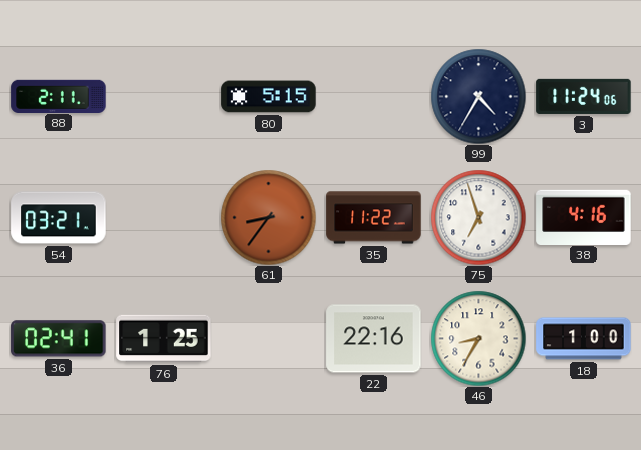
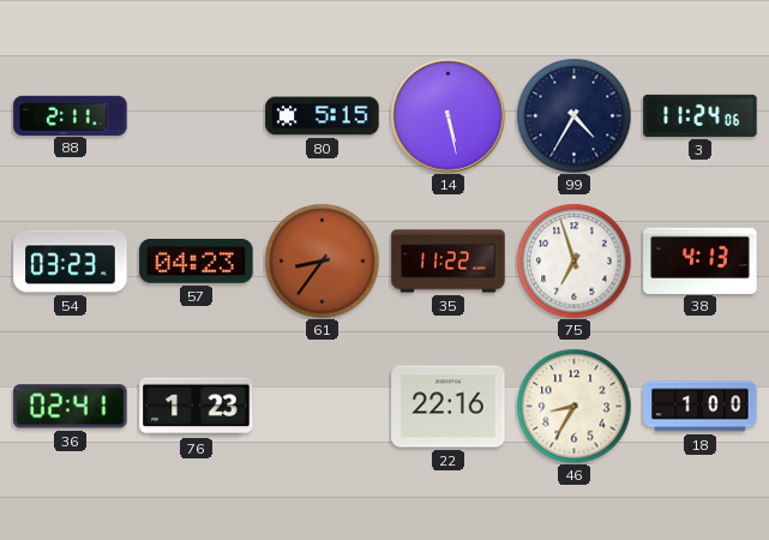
14: none -> 5:28
54: 03:21 -> 03:23
57: none -> 04:23
38: 4:16 -> 4:13
76: 1:25 -> 1:23
